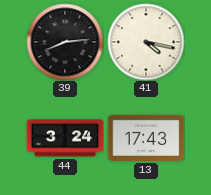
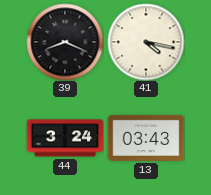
39: 8:14 -> 8:19
13: 17:43 -> 03:43
